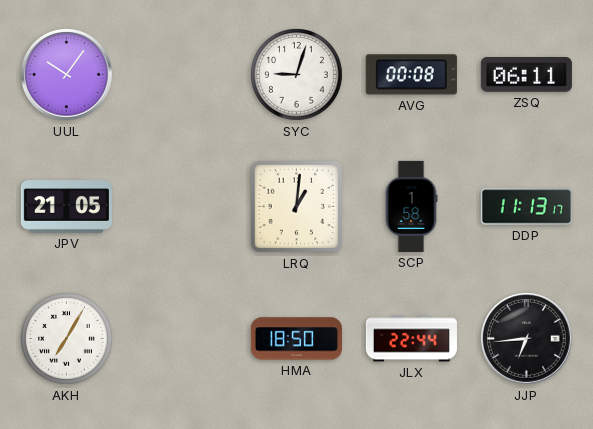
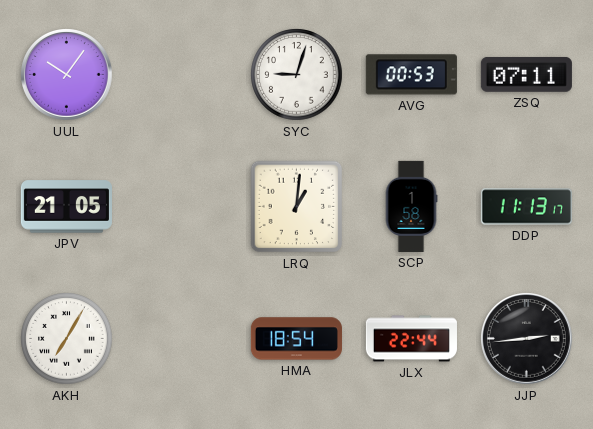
AVG: 00:08 -> 00:53
ZSQ: 06:11 -> 07:11
HMA: 18:50 -> 18:54
JJP: 6:44 -> 2:44
